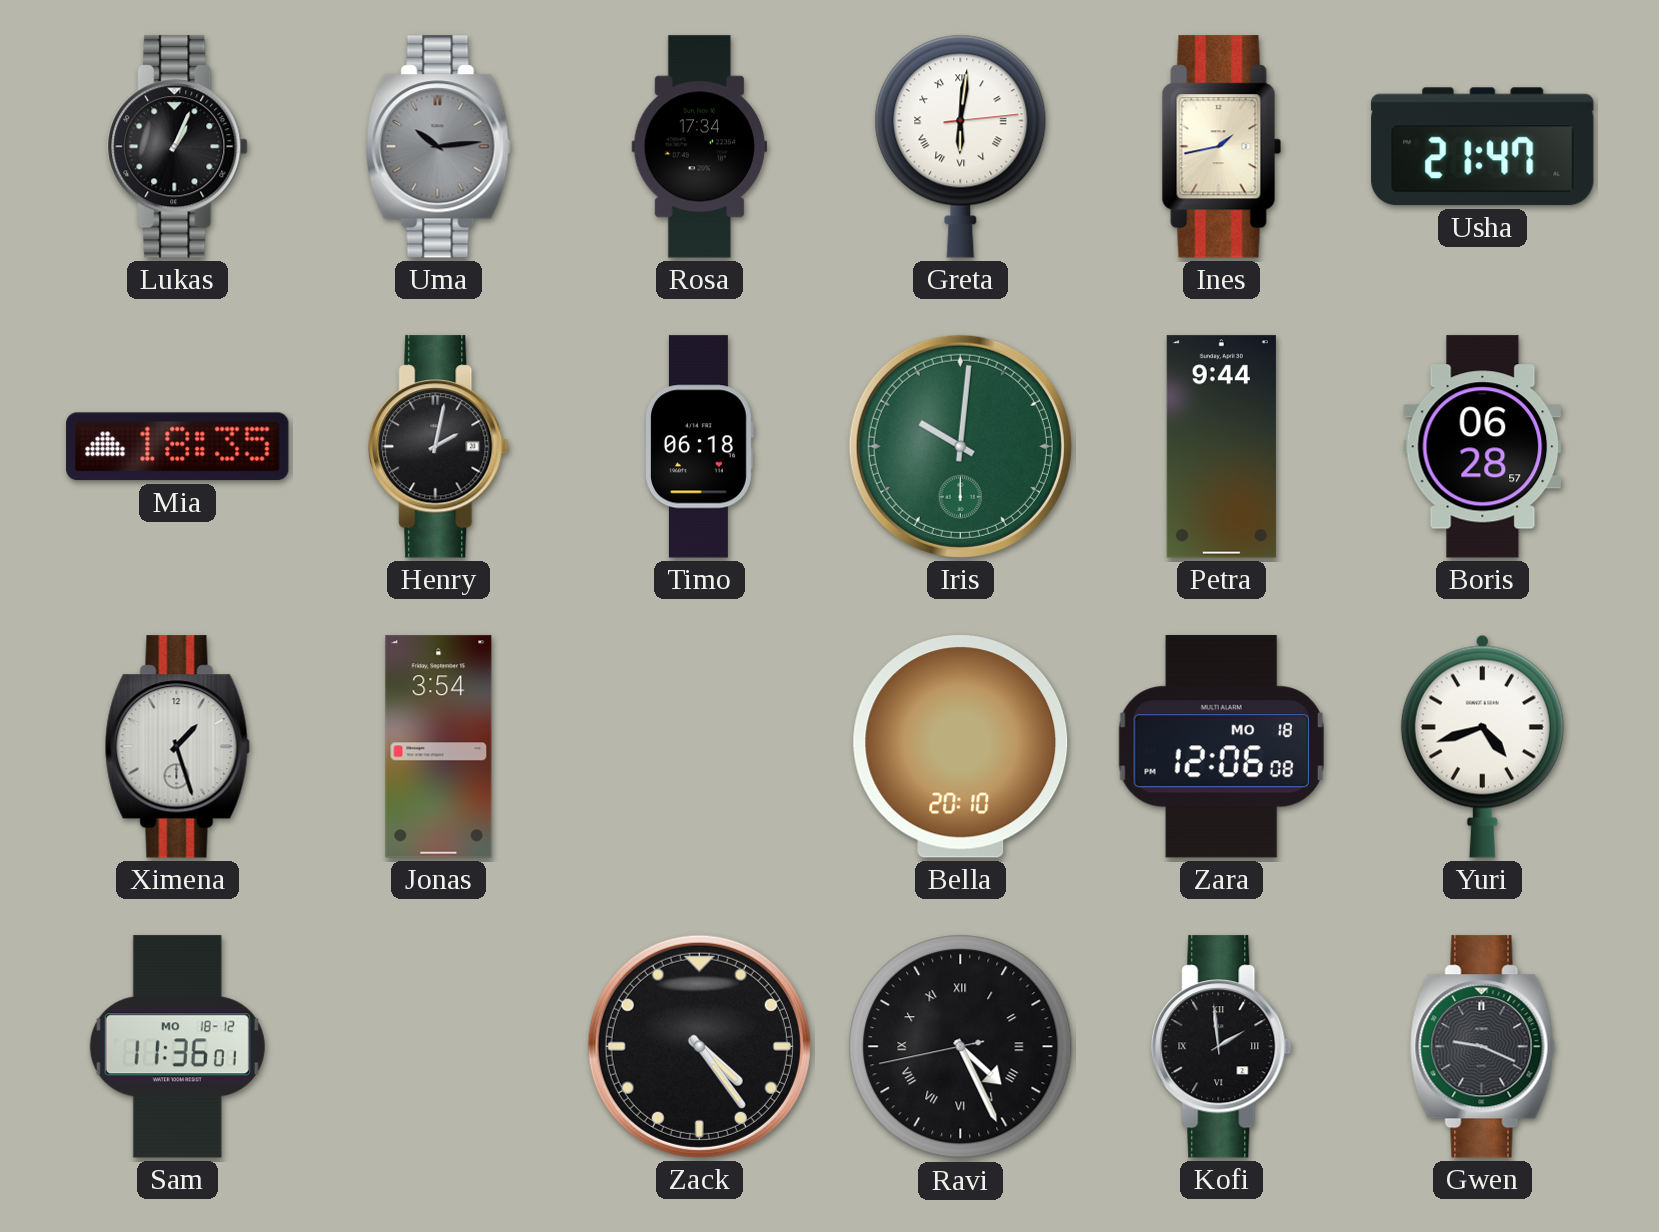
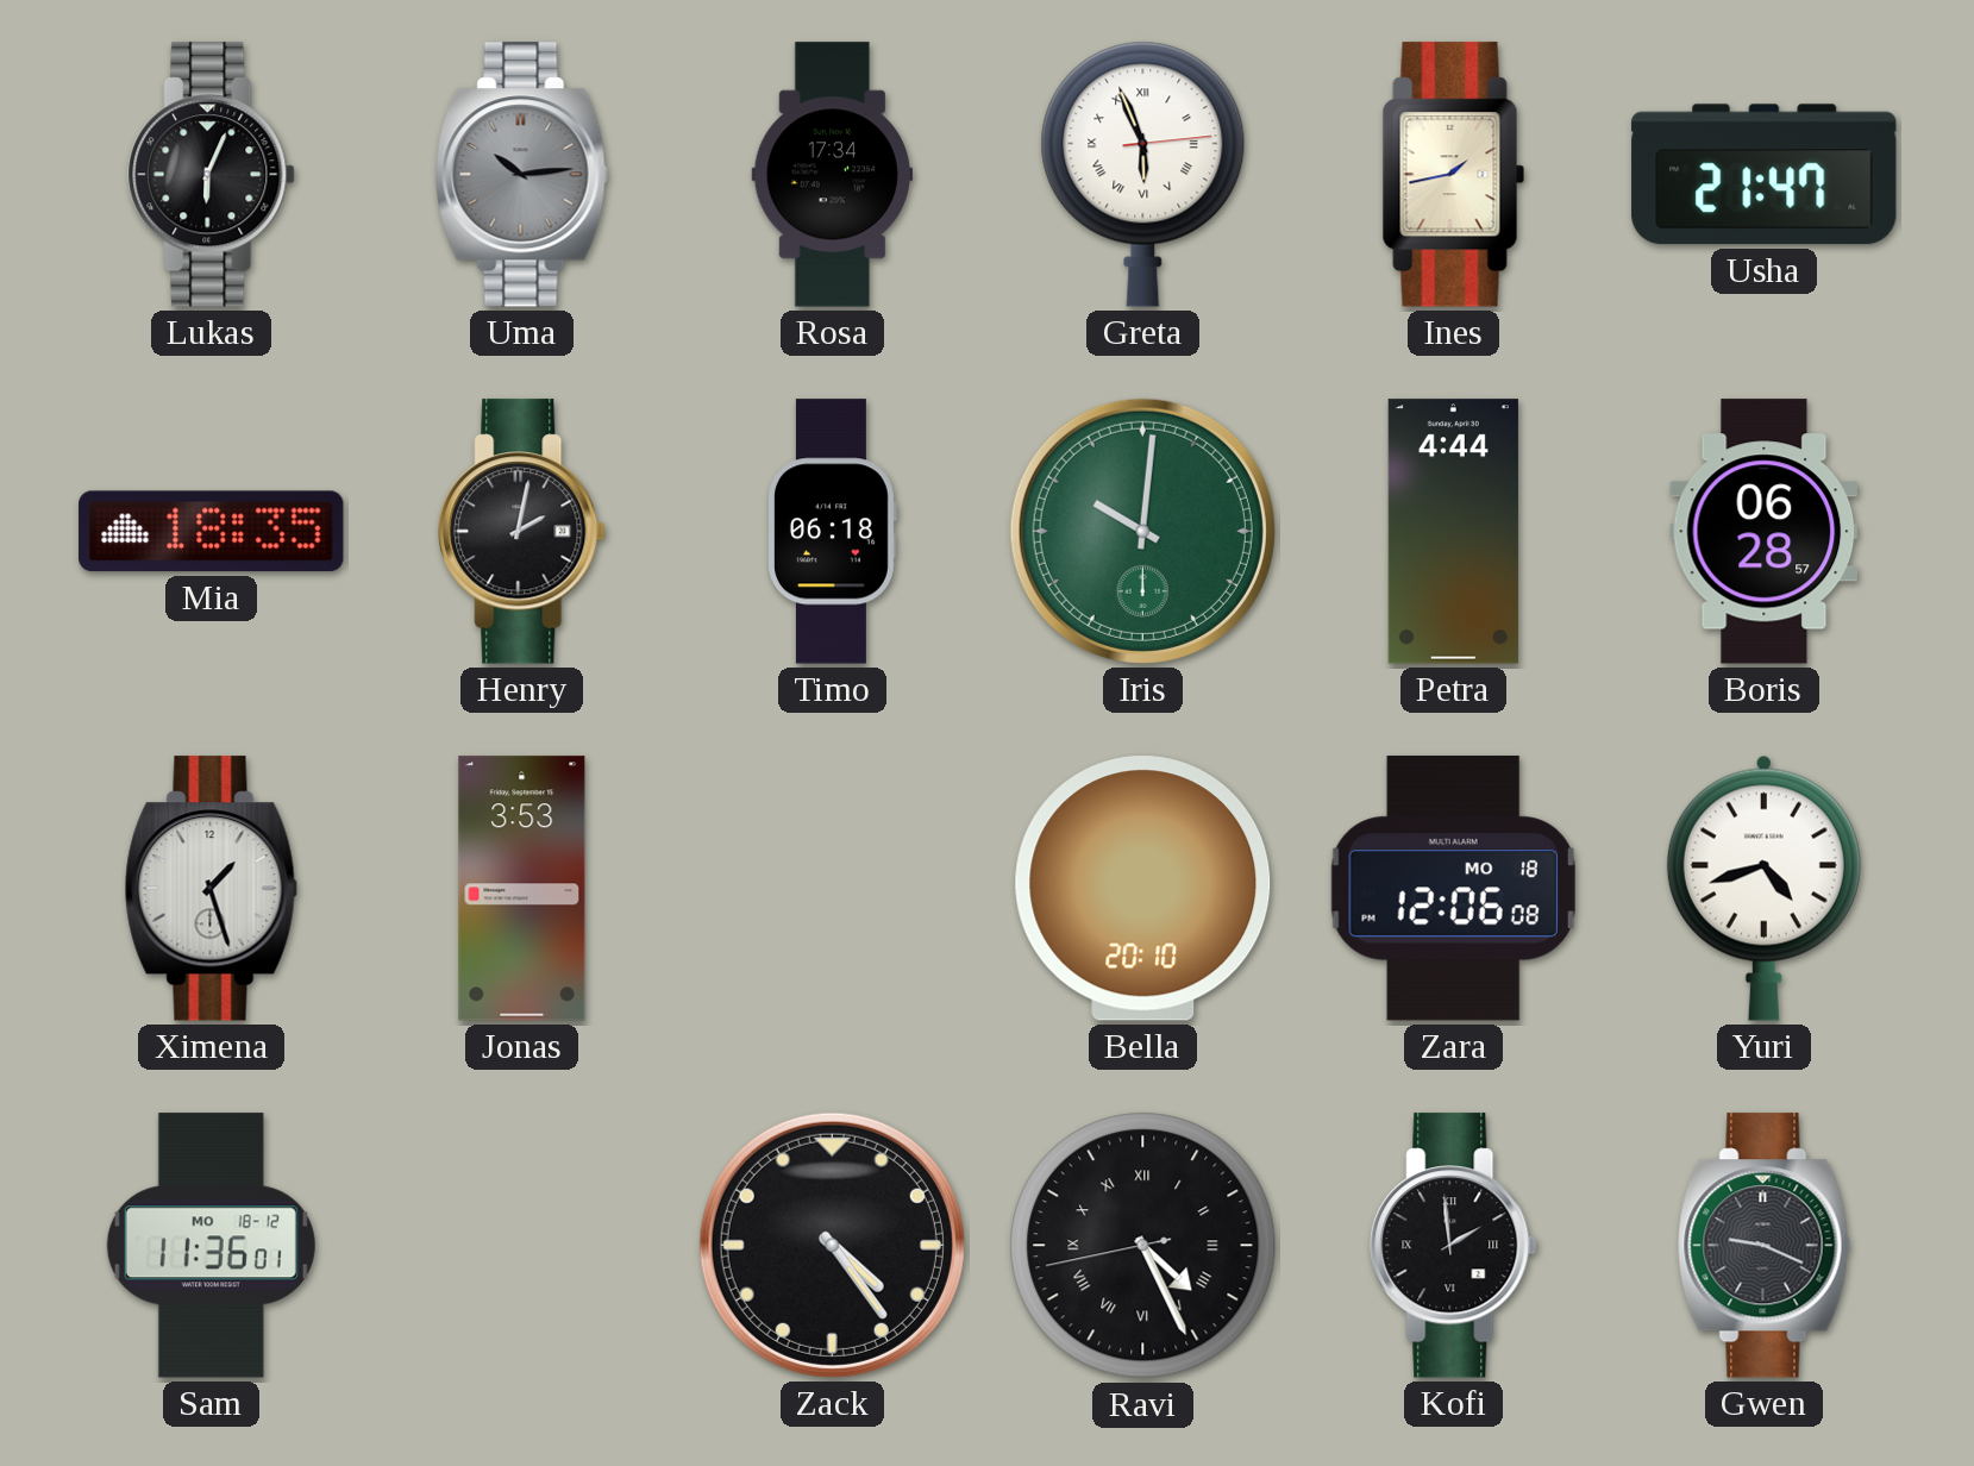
Lukas: 1:04 -> 6:04
Greta: 6:01 -> 5:56
Petra: 9:44 -> 4:44
Jonas: 3:54 -> 3:53
